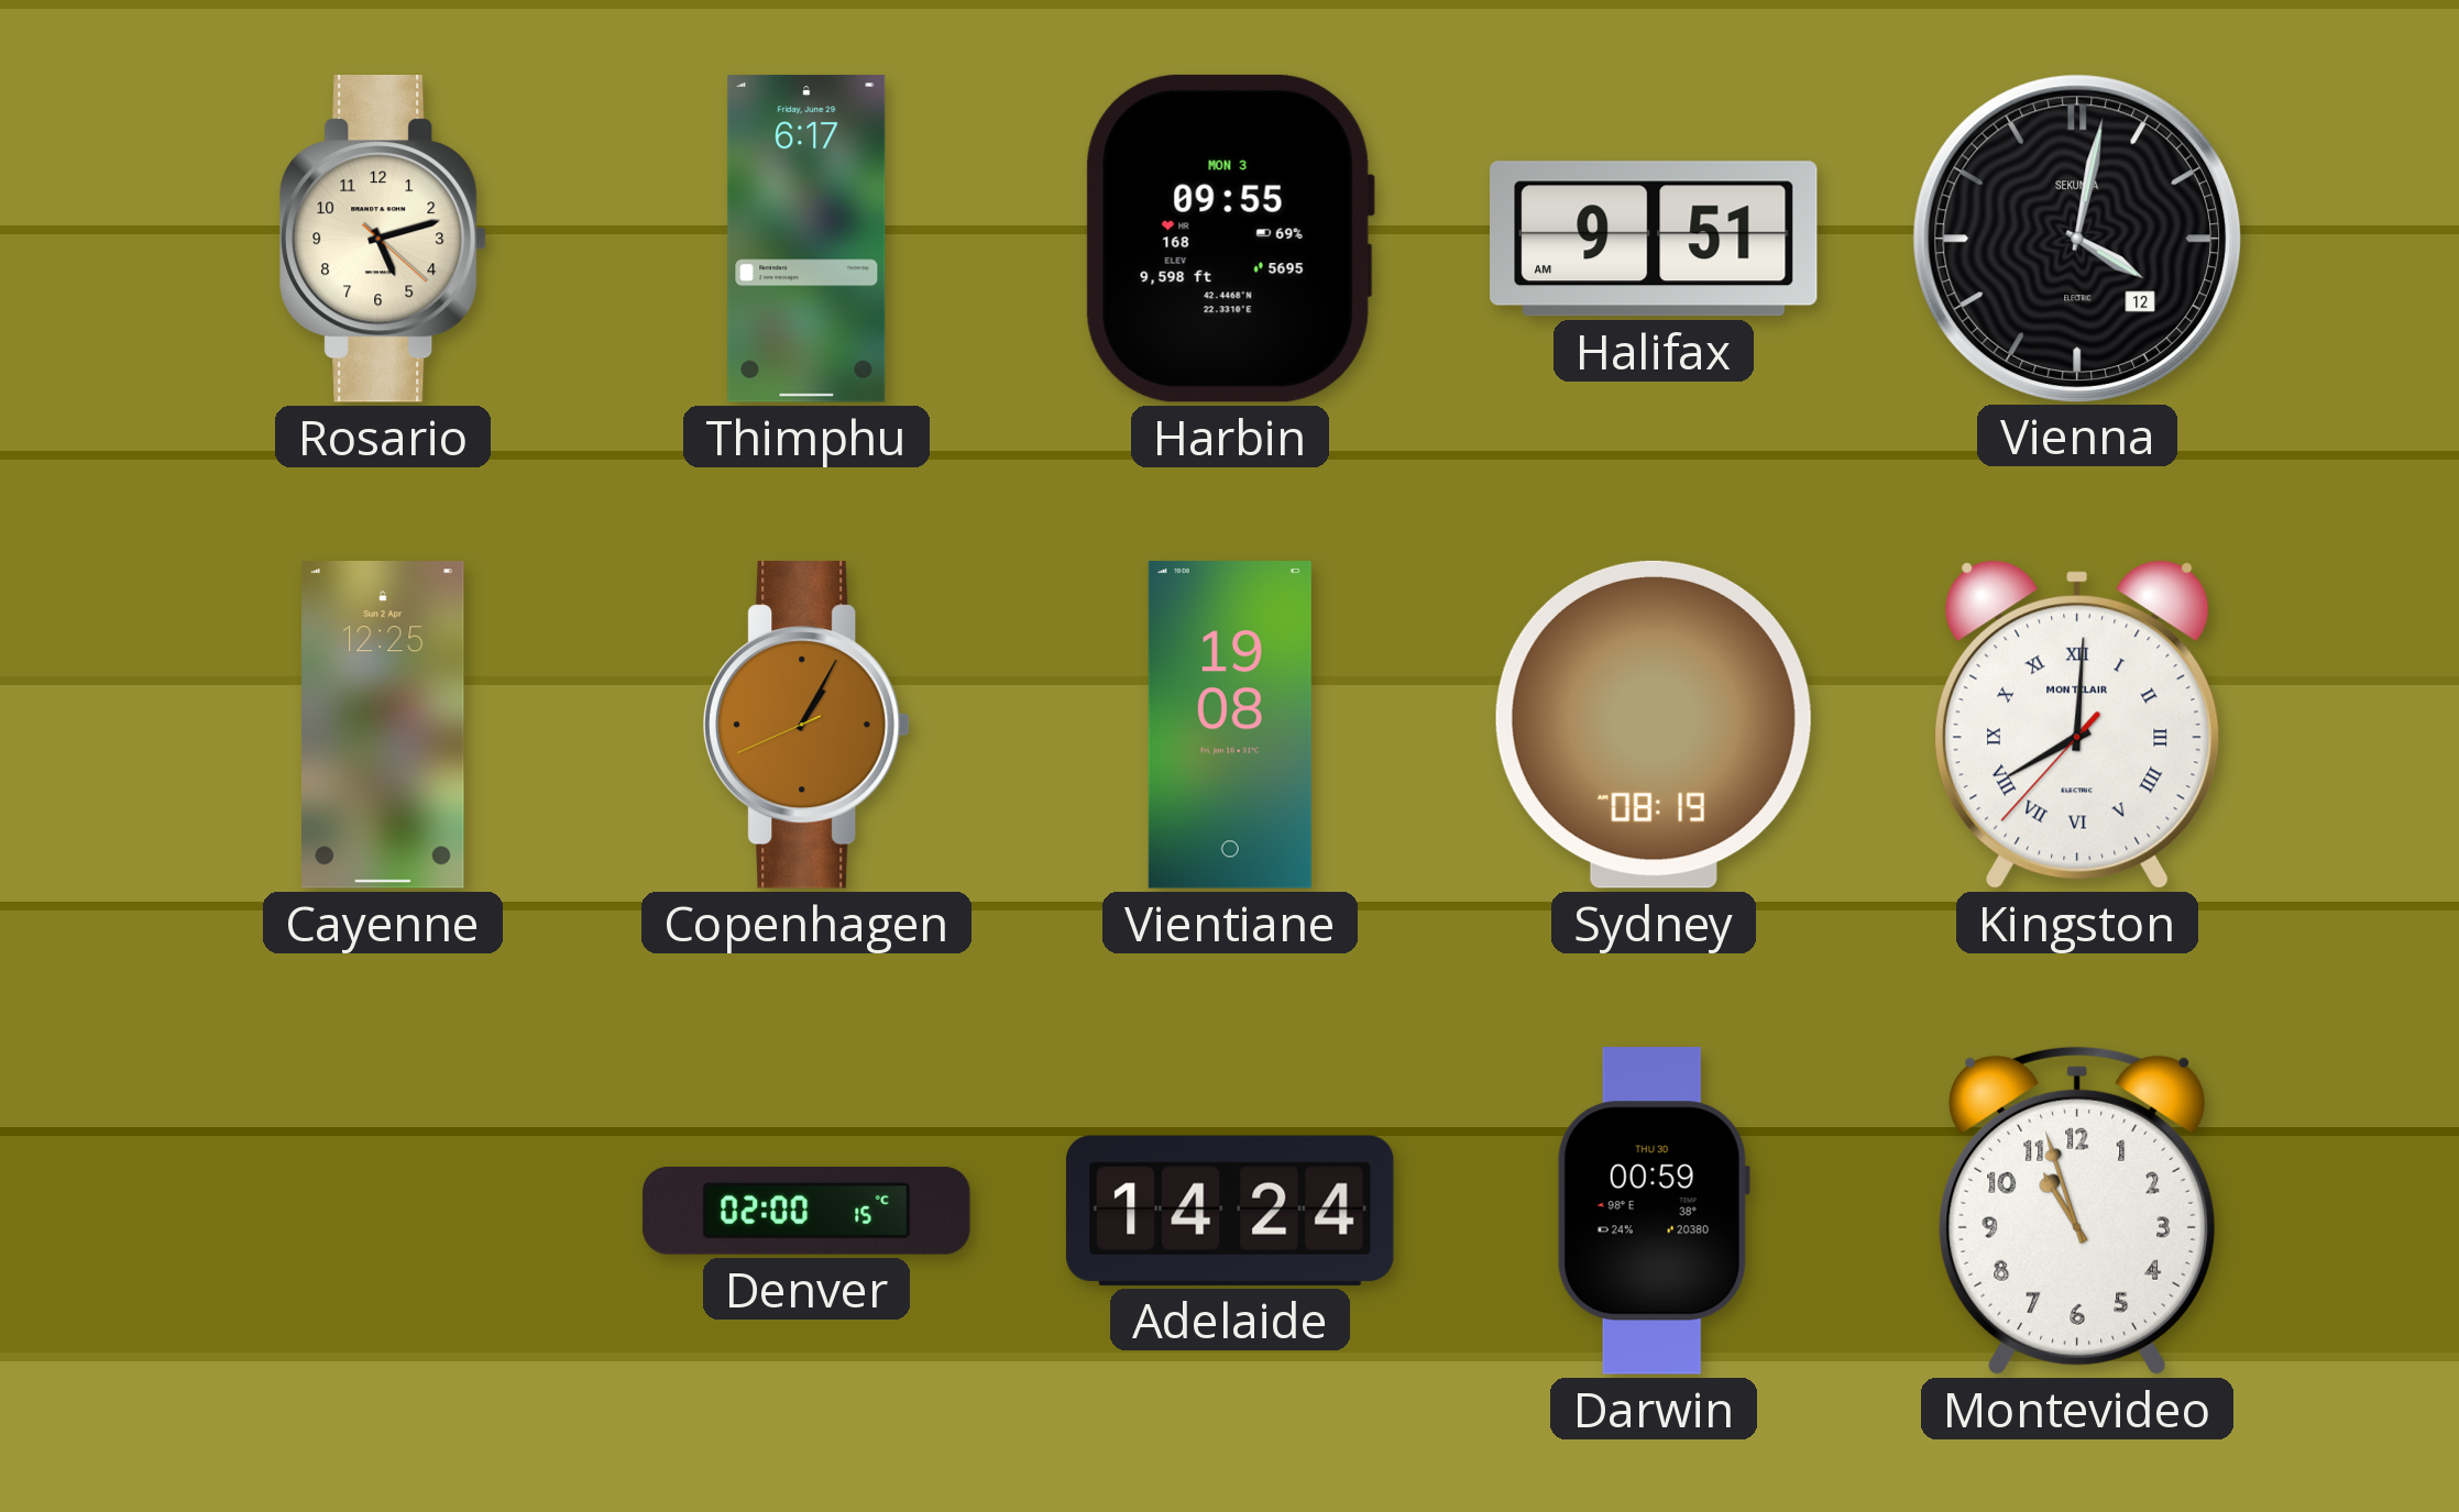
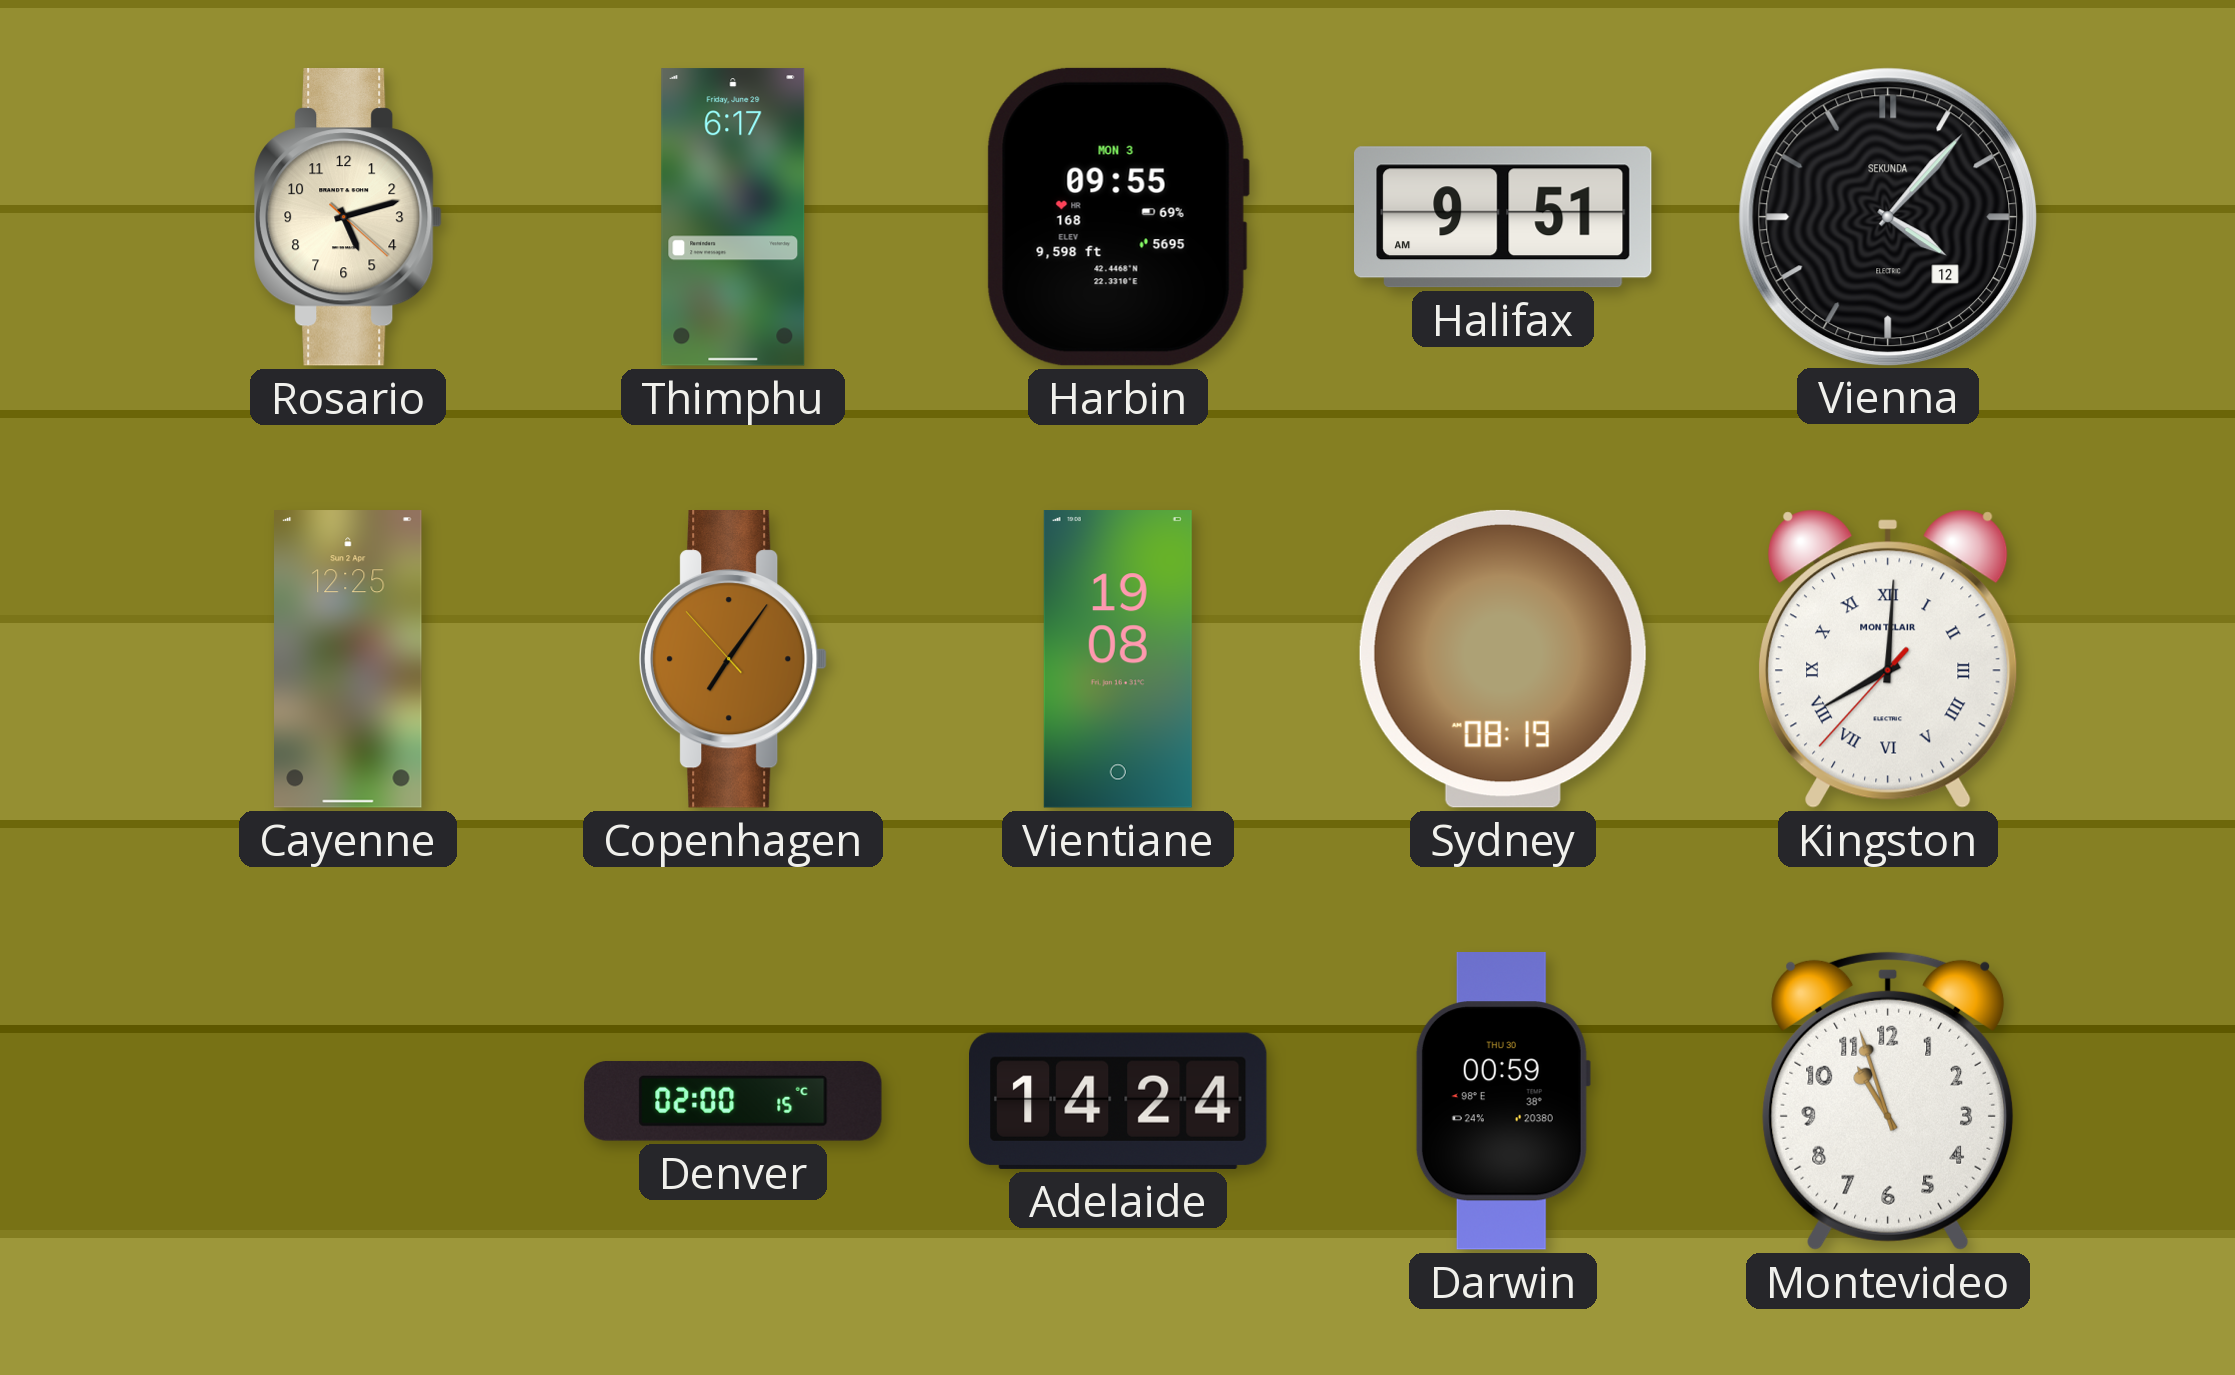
Vienna: 4:02 -> 4:07
Copenhagen: 1:04 -> 7:05
